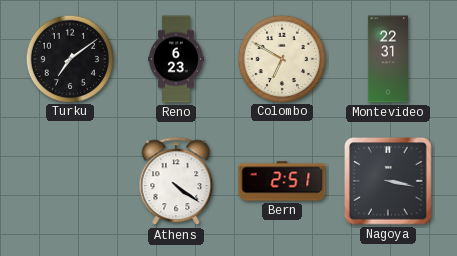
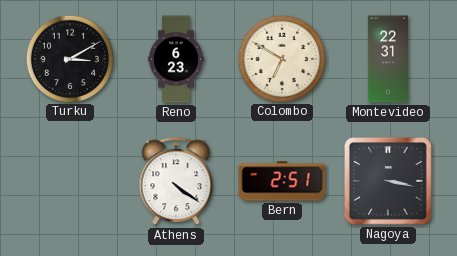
Turku: 7:09 -> 3:10
